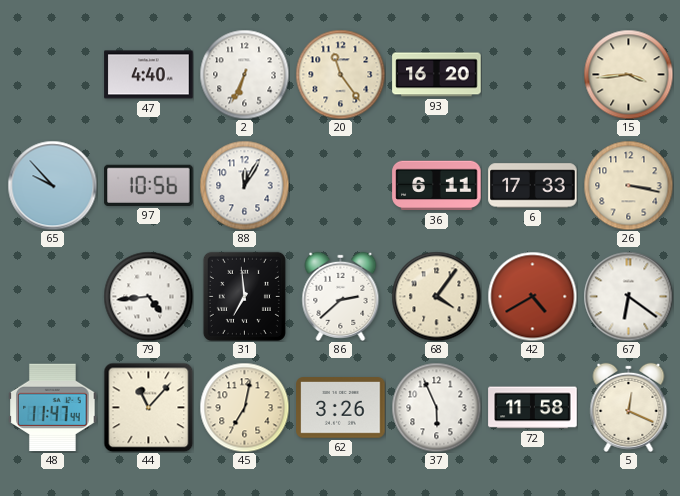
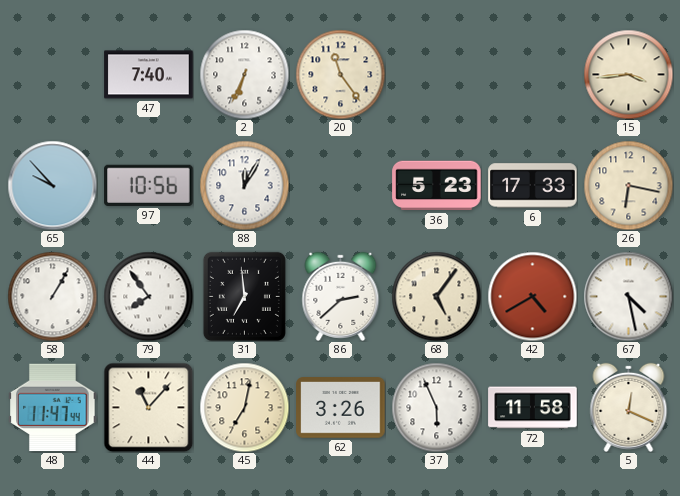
47: 4:40 -> 7:40
93: 16:20 -> none
36: 6:11 -> 5:23
26: 3:17 -> 6:17
58: none -> 1:05
79: 4:44 -> 7:54
68: 4:06 -> 5:06
67: 6:21 -> 4:28
